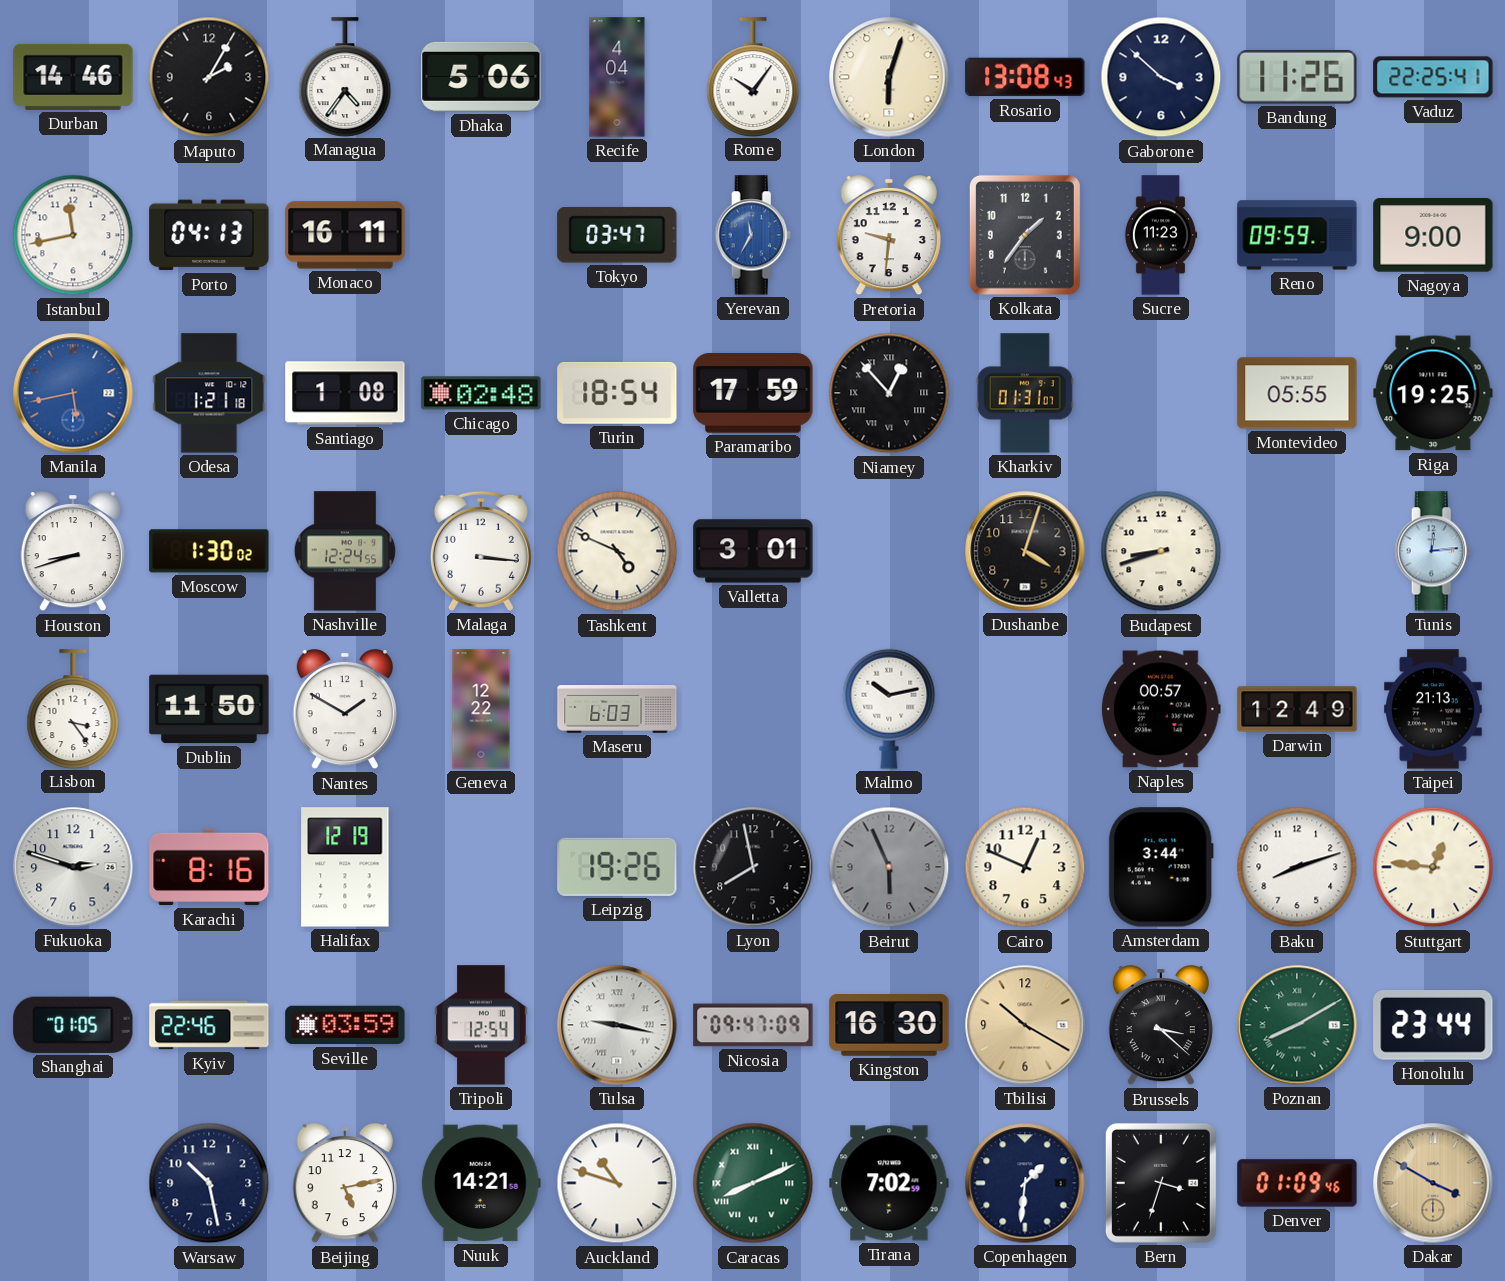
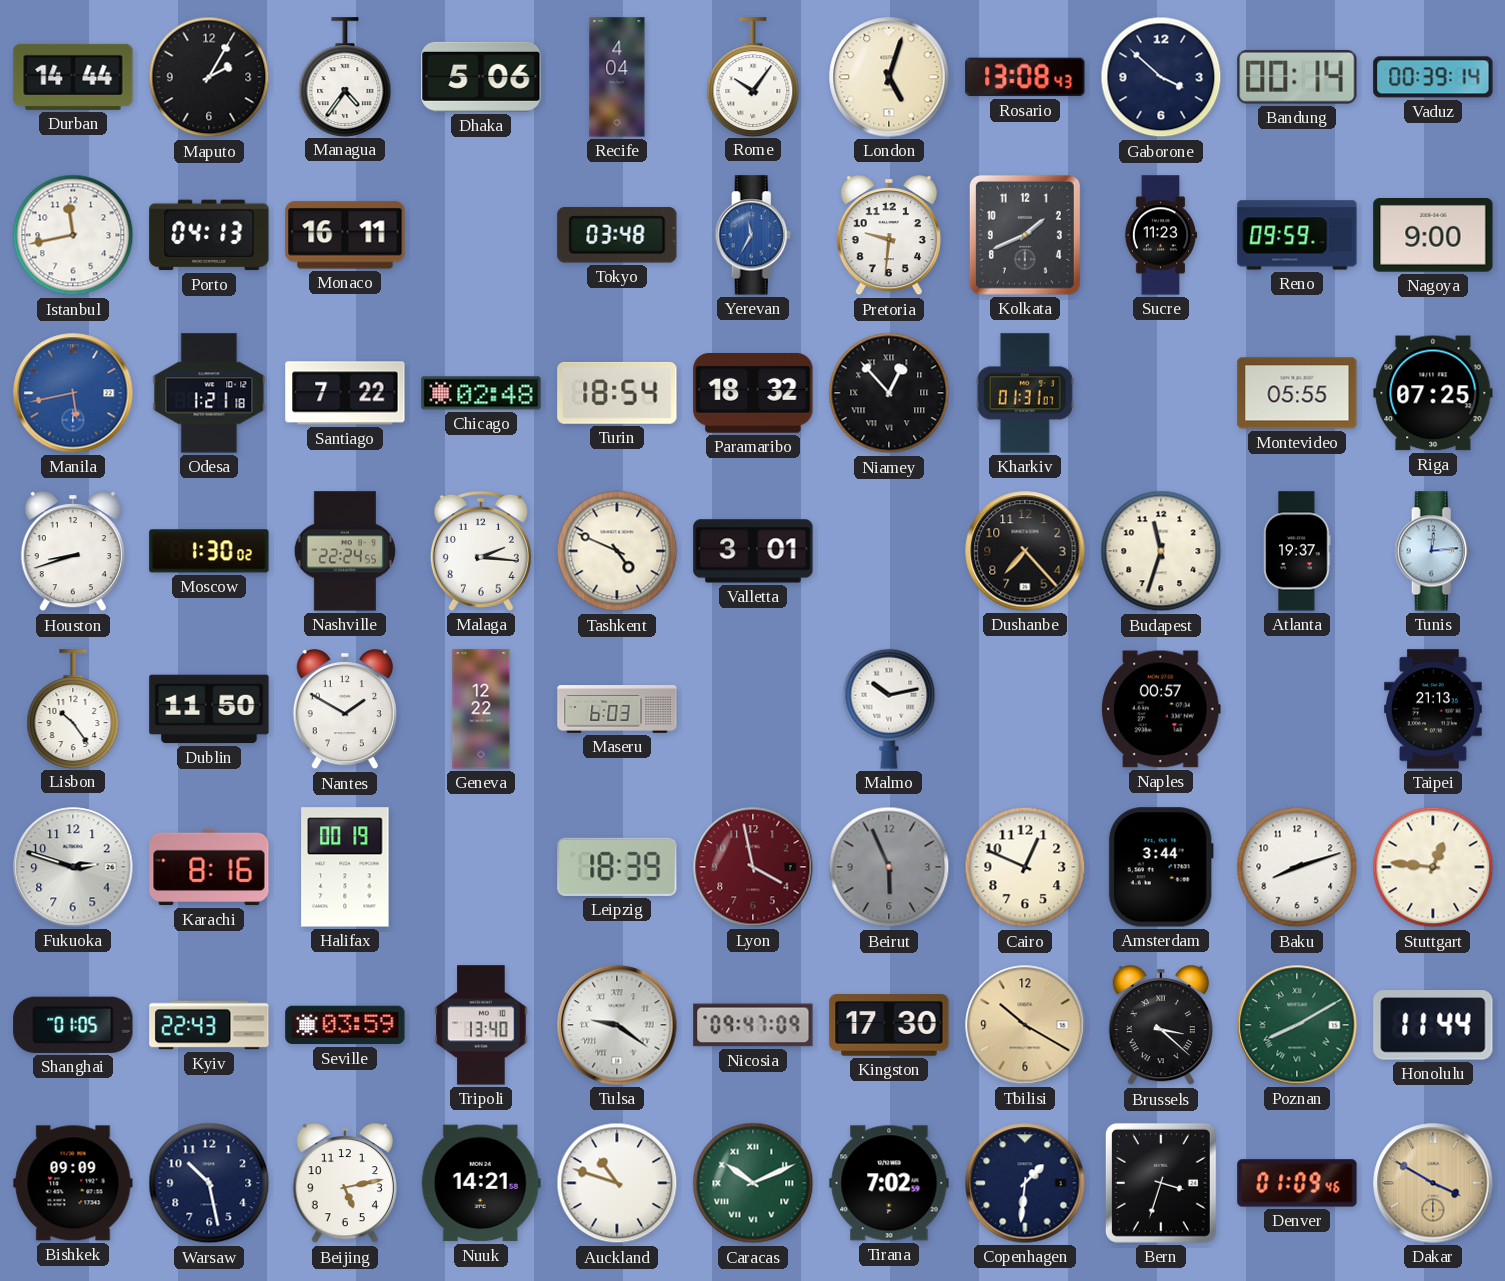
Durban: 14:46 -> 14:44
London: 6:03 -> 5:03
Bandung: 11:26 -> 00:14
Vaduz: 22:25 -> 00:39
Tokyo: 03:47 -> 03:48
Kolkata: 1:36 -> 1:41
Santiago: 1:08 -> 7:22
Paramaribo: 17:59 -> 18:32
Riga: 19:25 -> 07:25
Nashville: 12:24 -> 22:24
Malaga: 3:16 -> 2:16
Dushanbe: 4:03 -> 7:23
Budapest: 8:42 -> 11:33
Atlanta: none -> 19:37
Lisbon: 3:24 -> 10:24
Darwin: 12:49 -> none
Halifax: 12:19 -> 00:19
Leipzig: 19:26 -> 18:39
Lyon: 7:58 -> 3:58
Lyon dial: black -> burgundy
Kyiv: 22:46 -> 22:43
Tripoli: 12:54 -> 13:40
Tulsa: 9:17 -> 9:21
Kingston: 16:30 -> 17:30
Honolulu: 23:44 -> 11:44
Bishkek: none -> 09:09
Caracas: 8:11 -> 10:11
